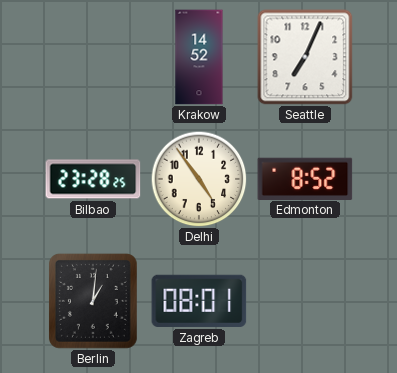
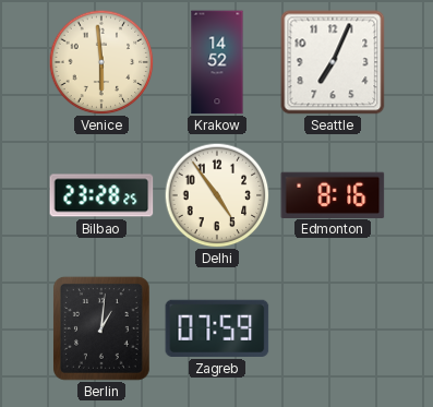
Venice: none -> 5:59
Edmonton: 8:52 -> 8:16
Zagreb: 08:01 -> 07:59
